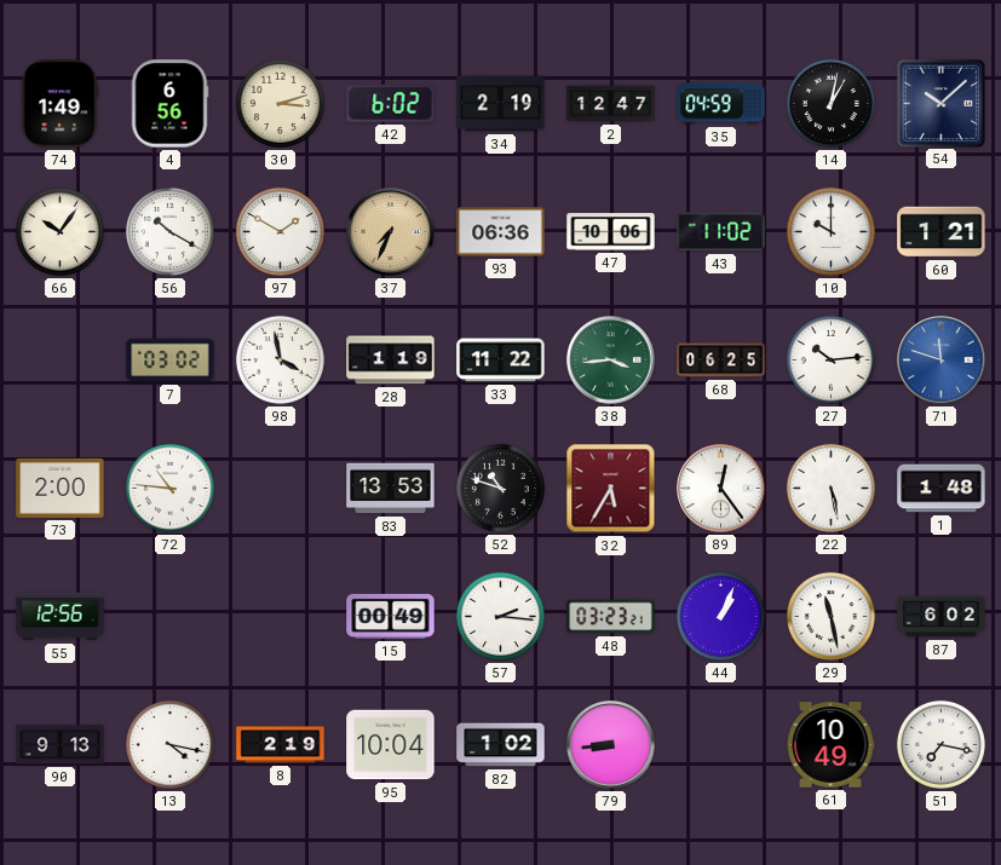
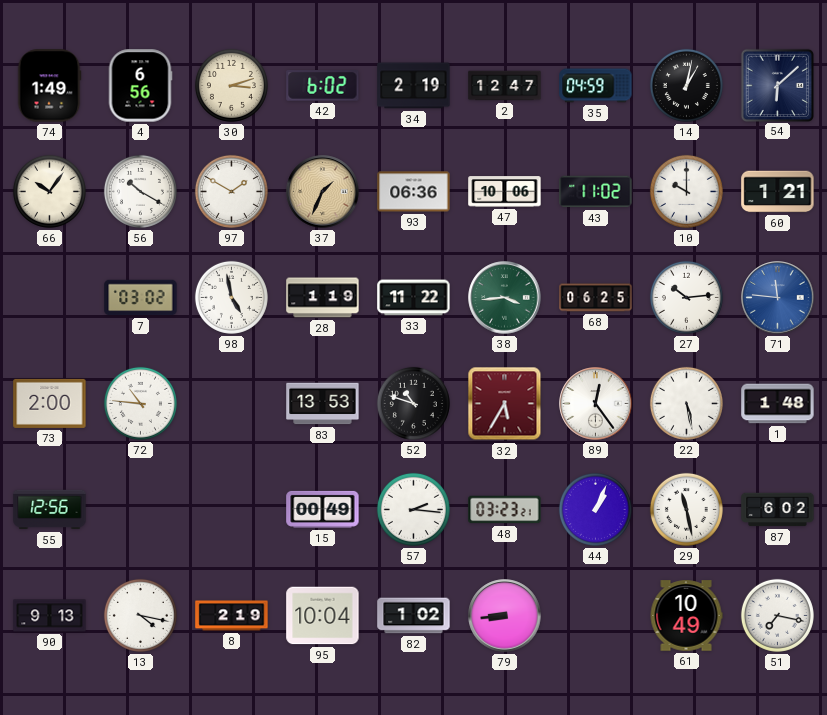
54: 10:08 -> 6:08
37: 7:34 -> 1:34
98: 3:58 -> 4:58
71: 11:48 -> 11:46
